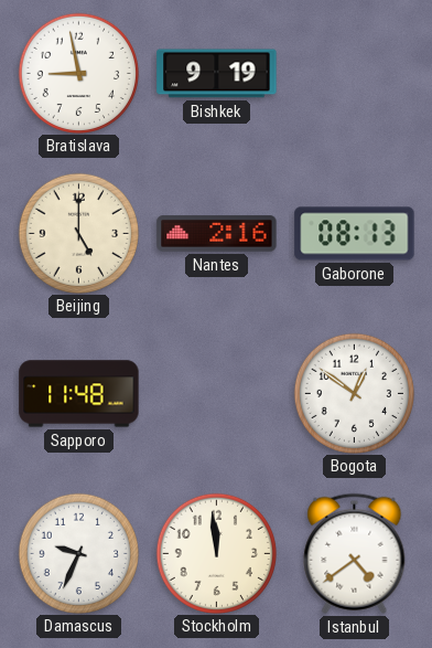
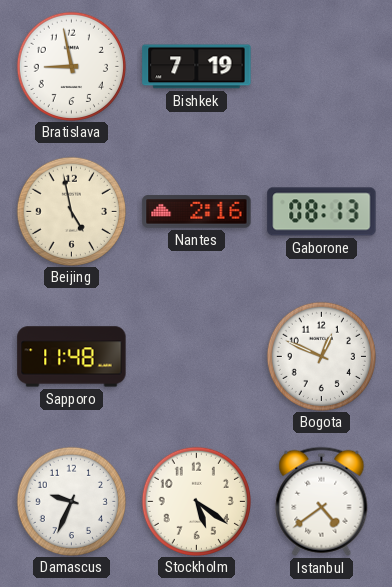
Bishkek: 9:19 -> 7:19
Beijing: 5:00 -> 4:58
Bogota: 12:51 -> 12:49
Stockholm: 11:59 -> 5:21
